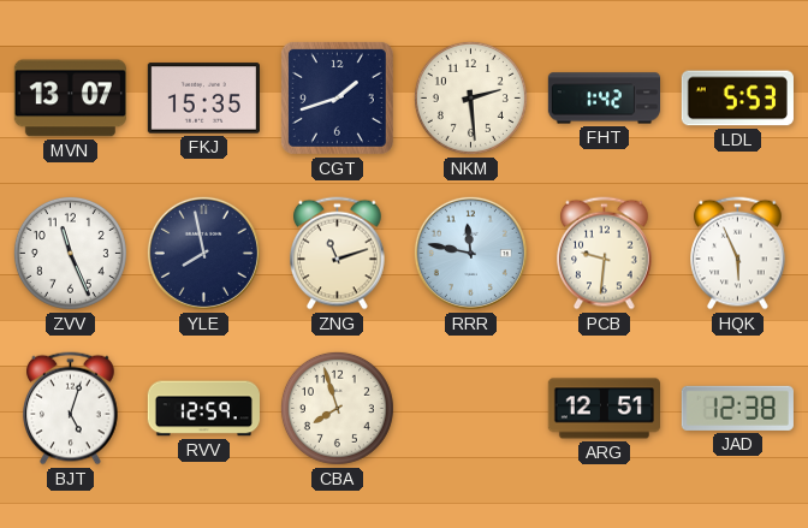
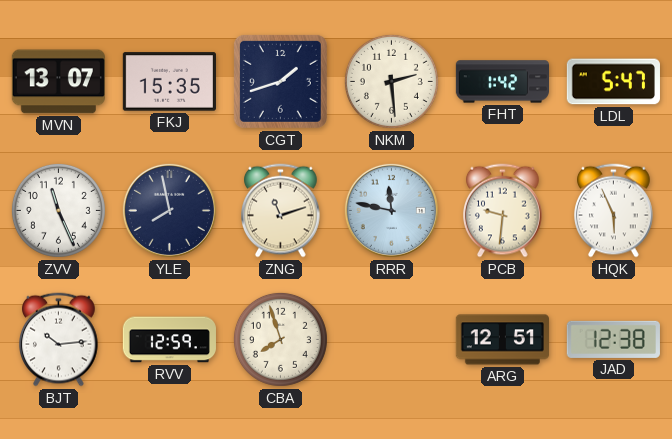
LDL: 5:53 -> 5:47
BJT: 5:03 -> 10:14
